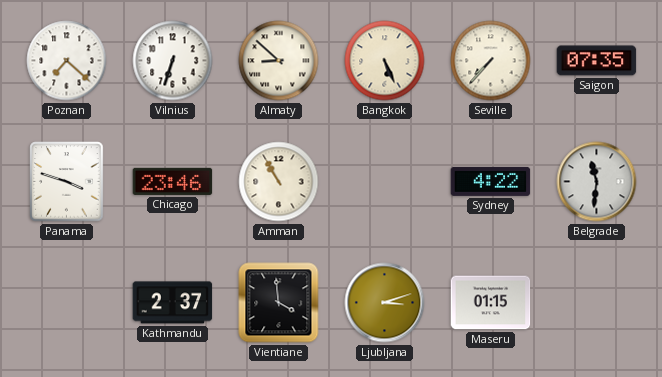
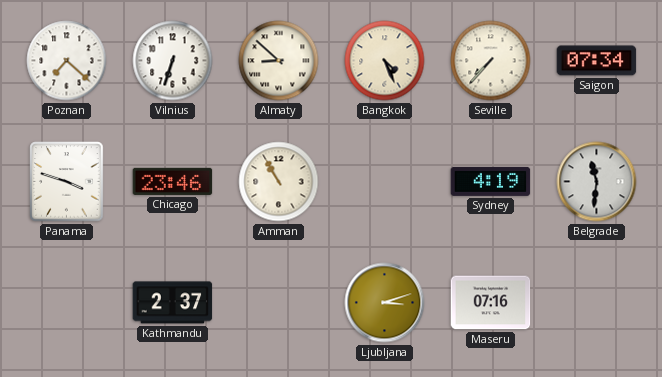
Bangkok: 5:26 -> 4:26
Saigon: 07:35 -> 07:34
Sydney: 4:22 -> 4:19
Vientiane: 3:59 -> none
Maseru: 01:15 -> 07:16
